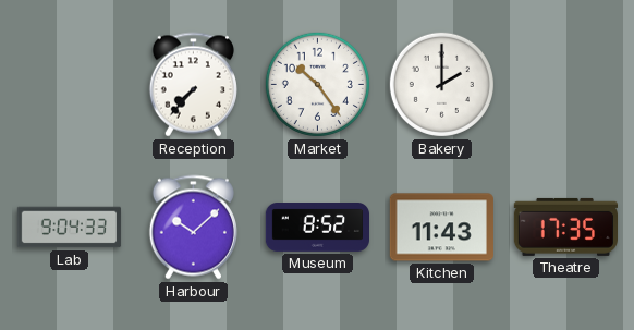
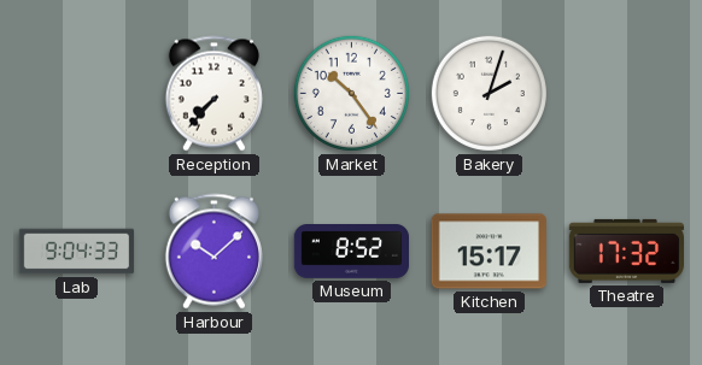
Bakery: 2:00 -> 2:03
Kitchen: 11:43 -> 15:17
Theatre: 17:35 -> 17:32
